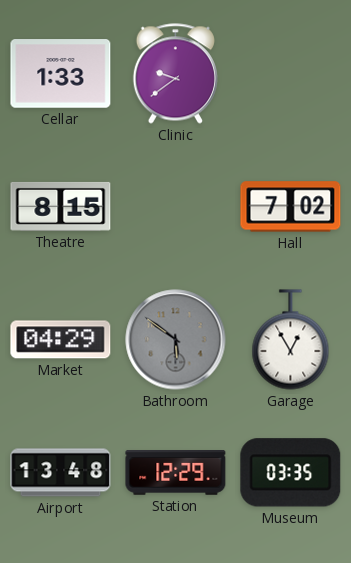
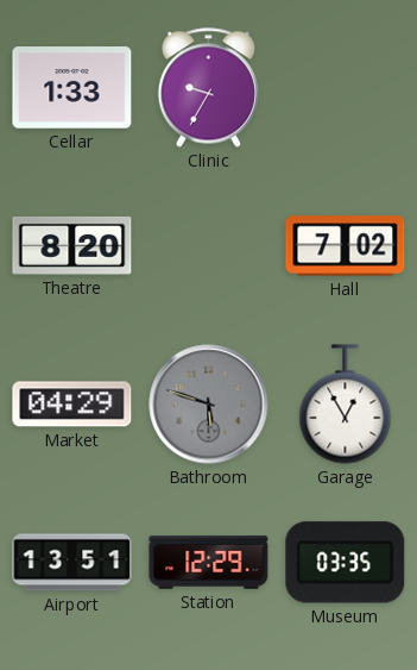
Clinic: 9:39 -> 9:35
Theatre: 8:15 -> 8:20
Bathroom: 5:51 -> 5:48
Airport: 13:48 -> 13:51
